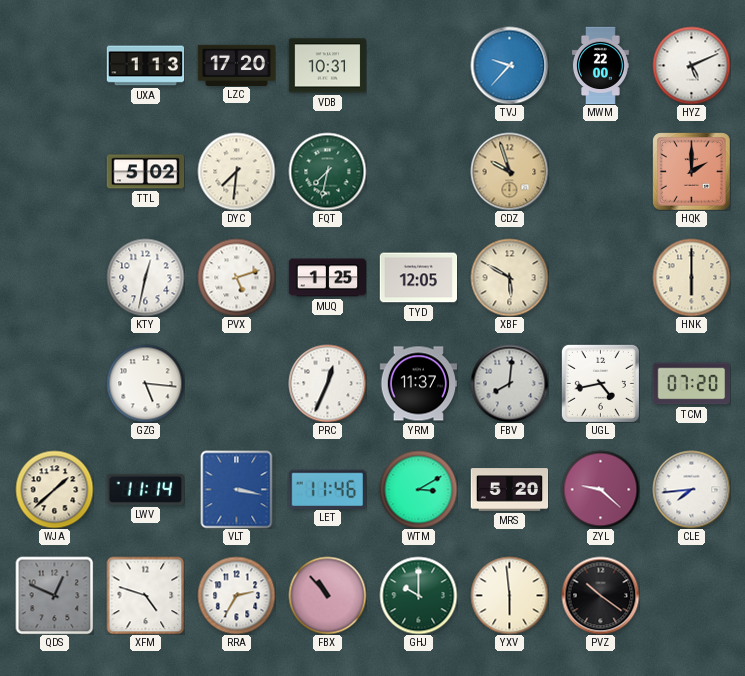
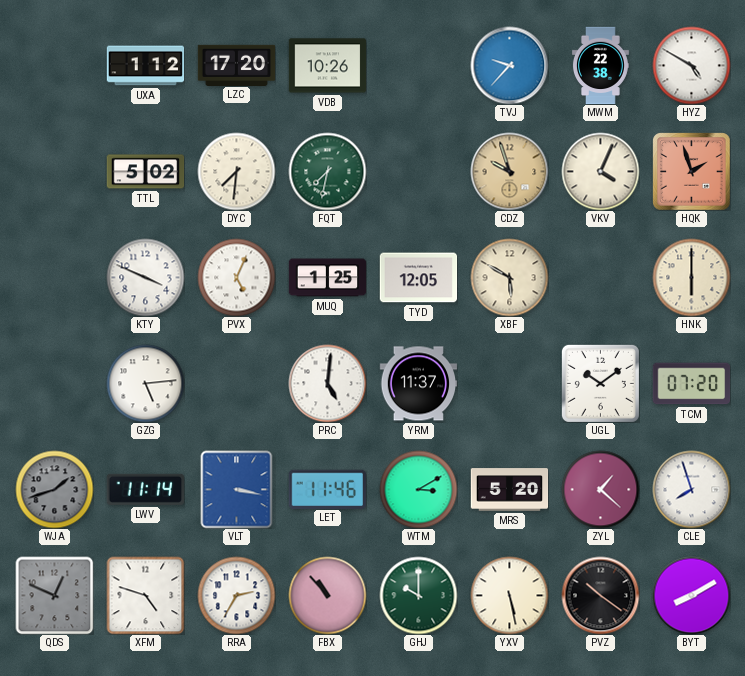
UXA: 1:13 -> 1:12
VDB: 10:31 -> 10:26
MWM: 22:00 -> 22:38
HYZ: 5:11 -> 4:50
VKV: none -> 4:04
HQK: 2:00 -> 1:57
KTY: 12:32 -> 3:49
PVX: 5:12 -> 5:04
GZG: 5:16 -> 5:14
PRC: 12:34 -> 5:01
FBV: 8:01 -> none
UGL: 4:43 -> 10:09
WJA: 1:38 -> 1:42
WJA dial: cream -> grey
ZYL: 9:22 -> 1:22
CLE: 7:44 -> 7:57
YXV: 5:59 -> 5:28
BYT: none -> 8:10
